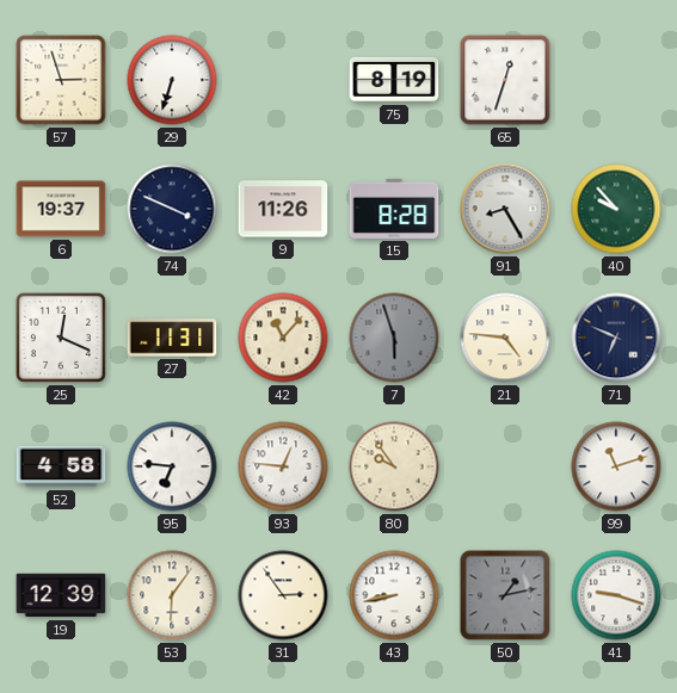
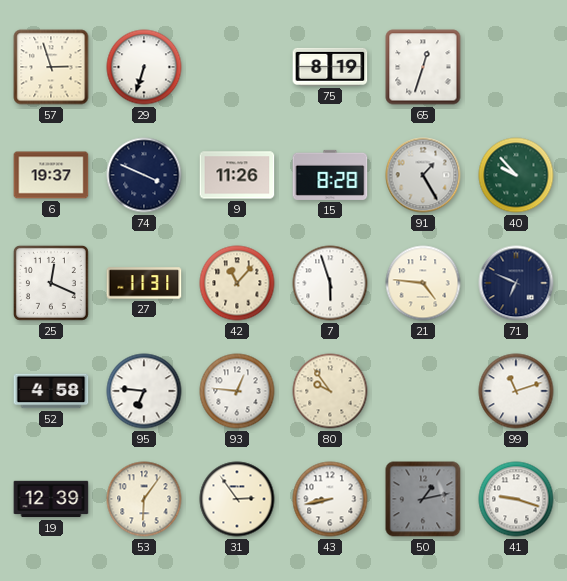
91: 8:25 -> 1:25
7 dial: grey -> white
